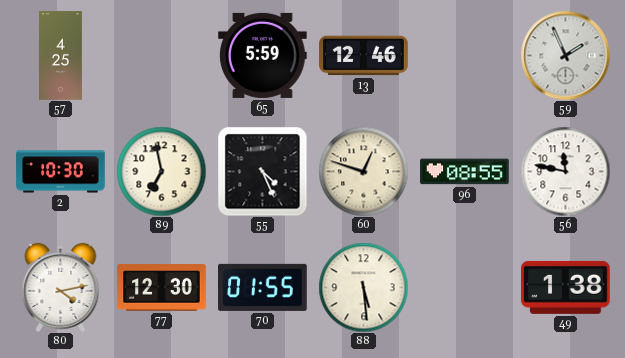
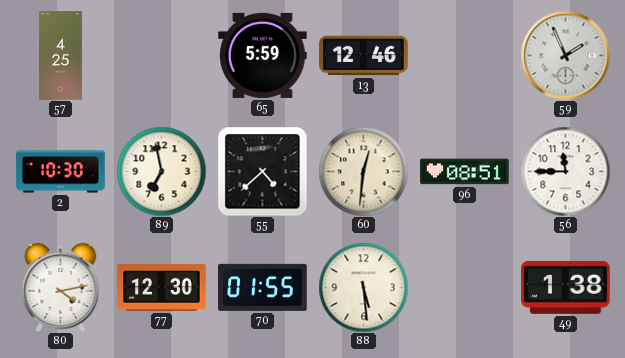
55: 4:26 -> 4:38
60: 12:48 -> 12:31
96: 08:55 -> 08:51
56: 11:47 -> 11:45
